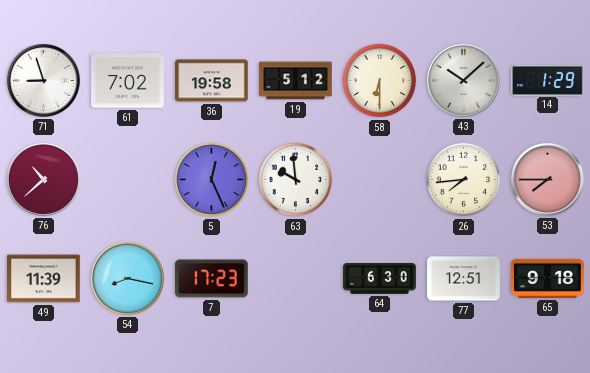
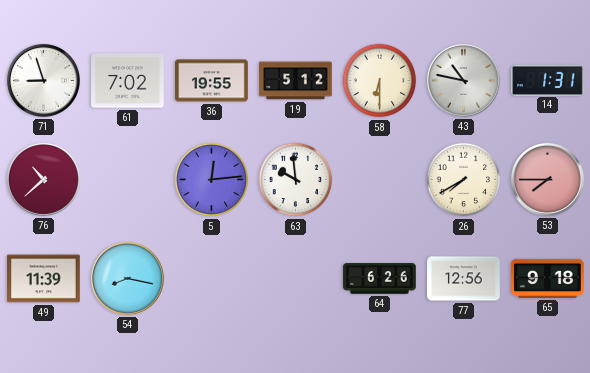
36: 19:58 -> 19:55
43: 10:08 -> 10:47
14: 1:29 -> 1:31
5: 12:26 -> 12:14
26: 7:44 -> 7:40
7: 17:23 -> none
64: 6:30 -> 6:26
77: 12:51 -> 12:56
